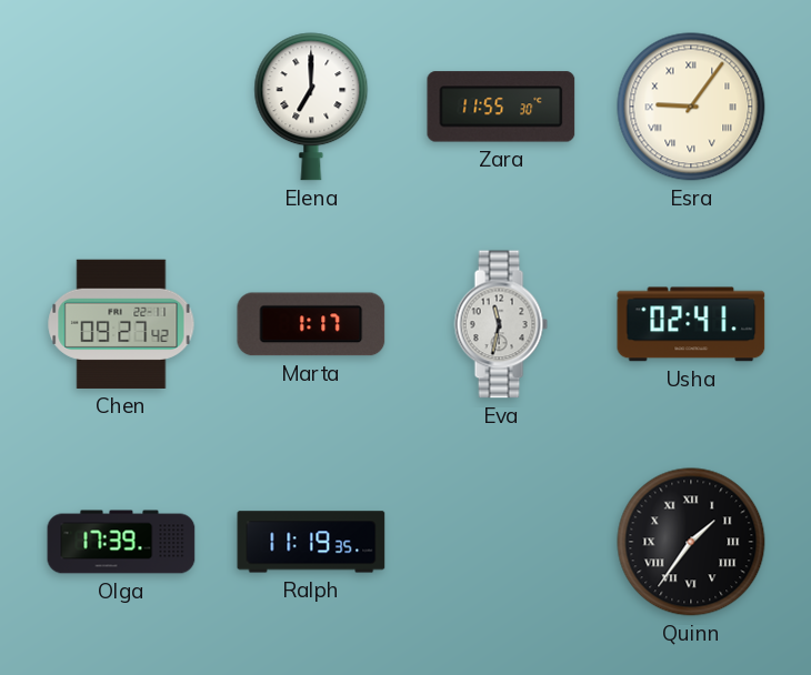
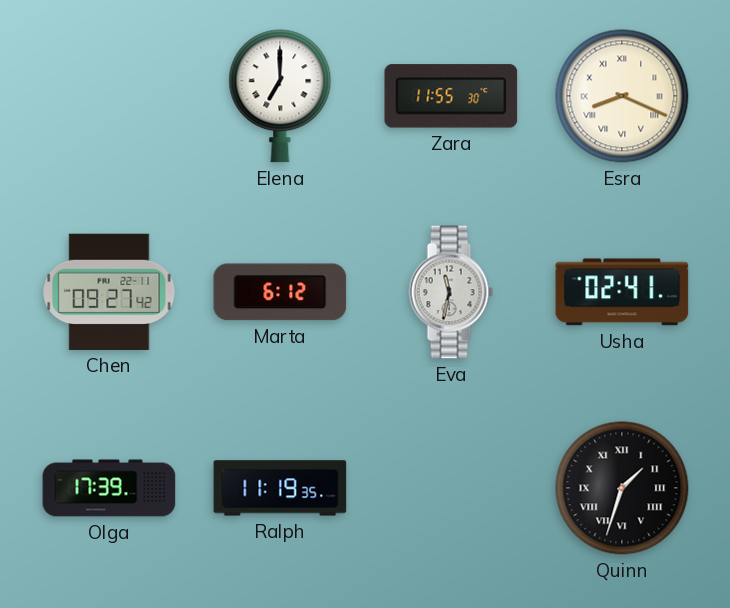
Esra: 9:06 -> 8:19
Marta: 1:17 -> 6:12
Quinn: 1:36 -> 1:33
